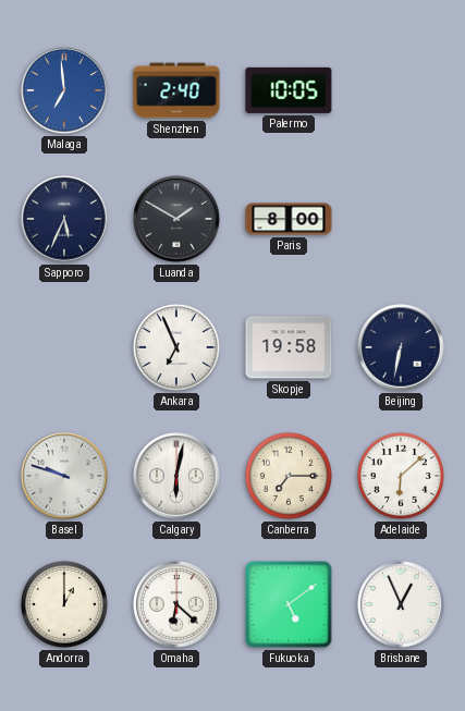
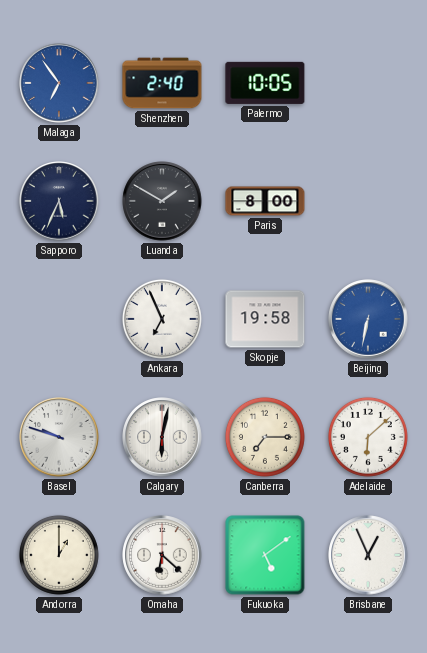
Malaga: 6:59 -> 6:54
Beijing dial: navy -> blue
